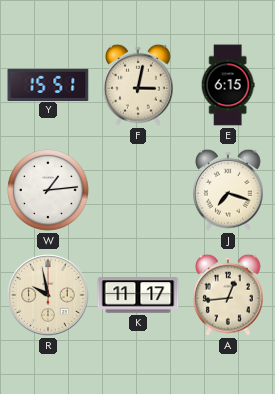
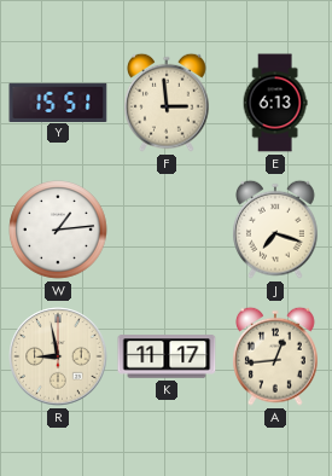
F: 3:02 -> 2:59
E: 6:15 -> 6:13
R: 9:58 -> 8:58
